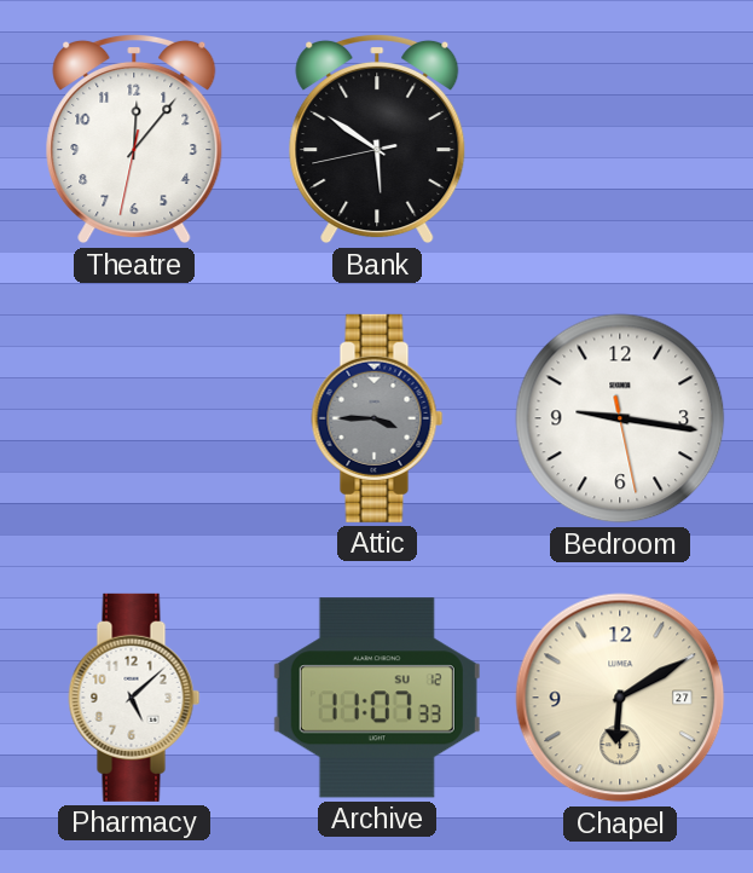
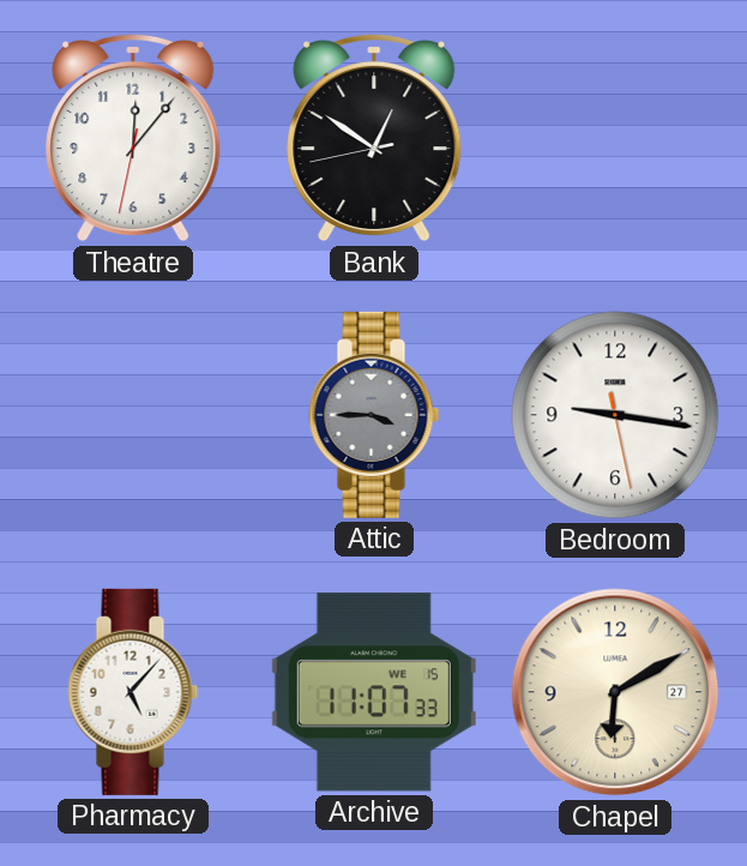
Bank: 5:50 -> 12:50
Pharmacy: 5:08 -> 5:07
Archive date: SU 12 -> WE 15
